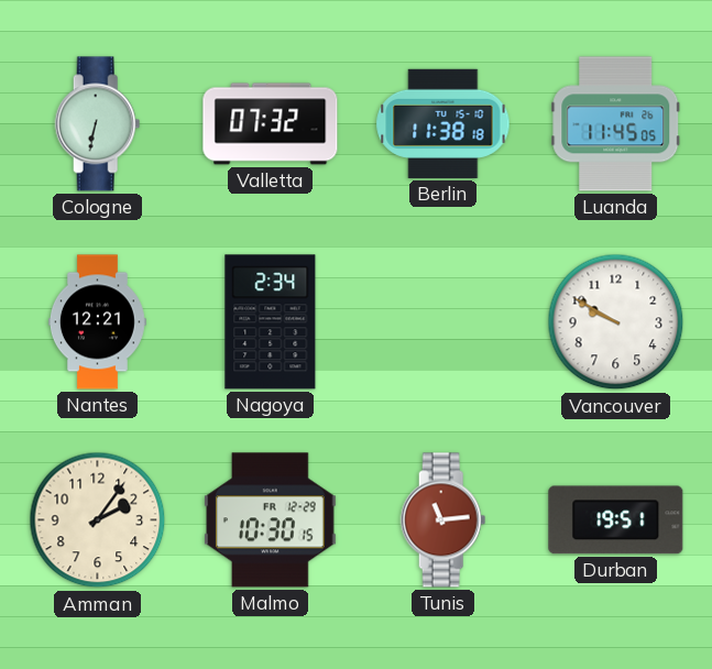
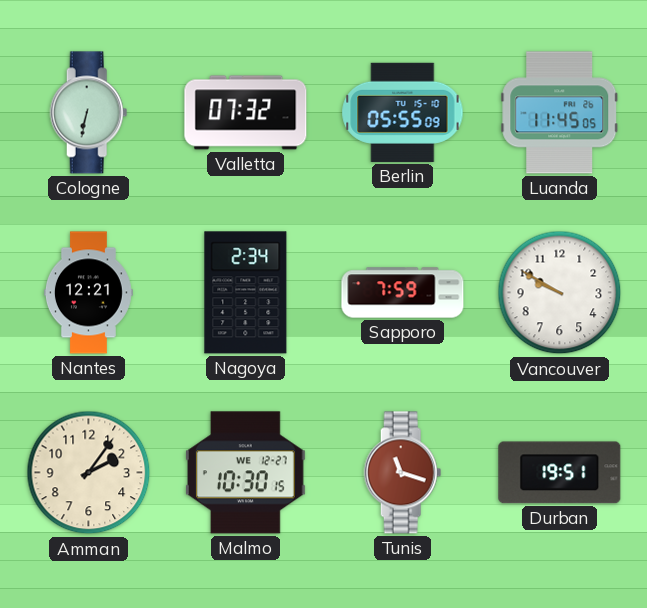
Berlin: 11:38 -> 05:55
Sapporo: none -> 7:59
Malmo date: FR 12-29 -> WE 12-27
Tunis: 11:14 -> 11:18
